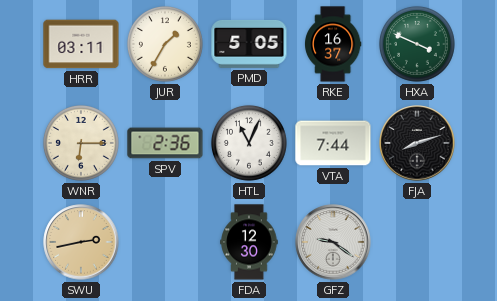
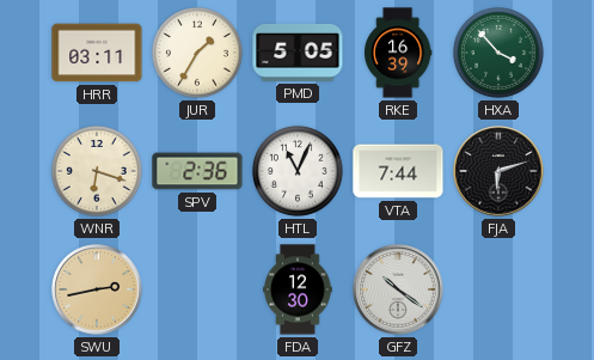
RKE: 16:37 -> 16:39
HXA: 3:49 -> 3:53
WNR: 6:15 -> 6:18
FJA: 8:12 -> 6:12
GFZ: 9:21 -> 10:21
